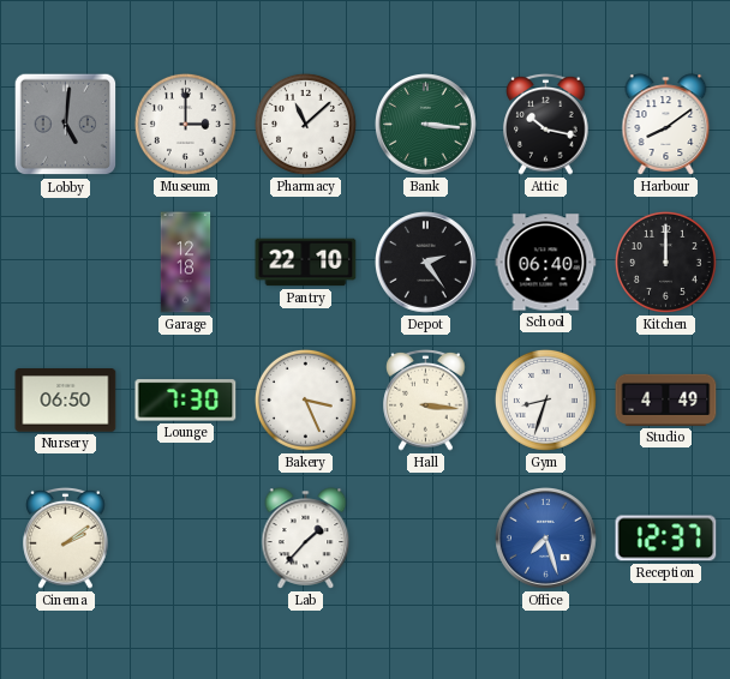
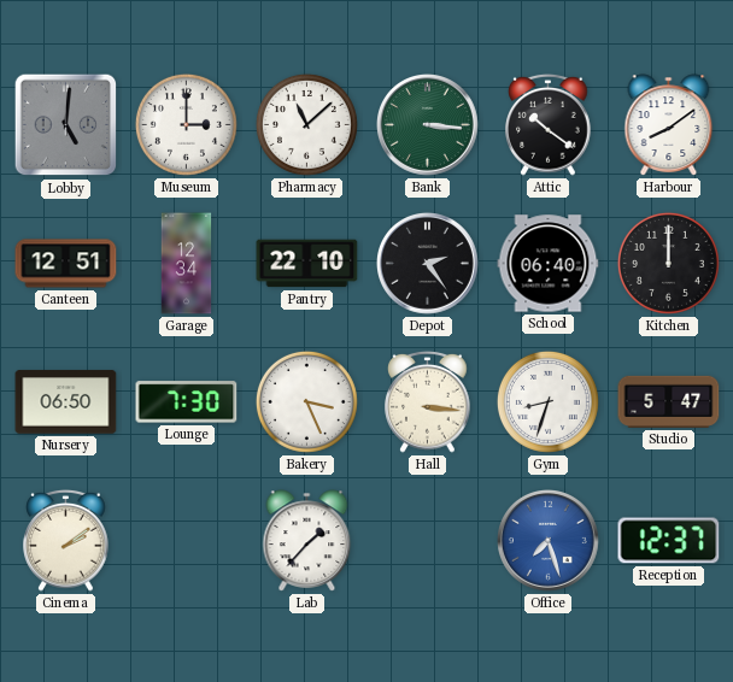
Attic: 10:17 -> 10:21
Canteen: none -> 12:51
Garage: 12:18 -> 12:34
Studio: 4:49 -> 5:47
